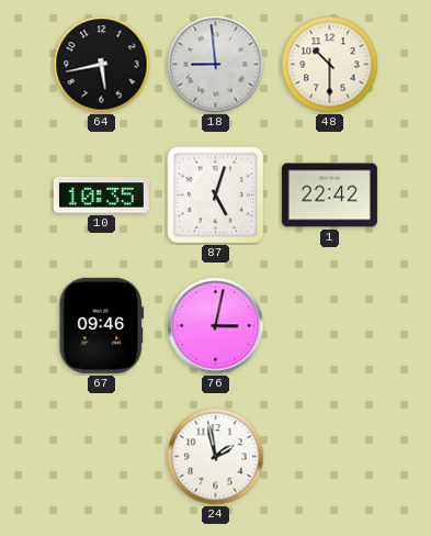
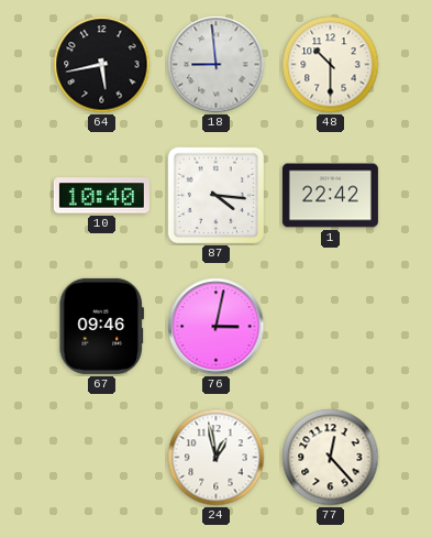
10: 10:35 -> 10:40
87: 5:03 -> 4:16
24: 1:58 -> 12:58
77: none -> 12:23
